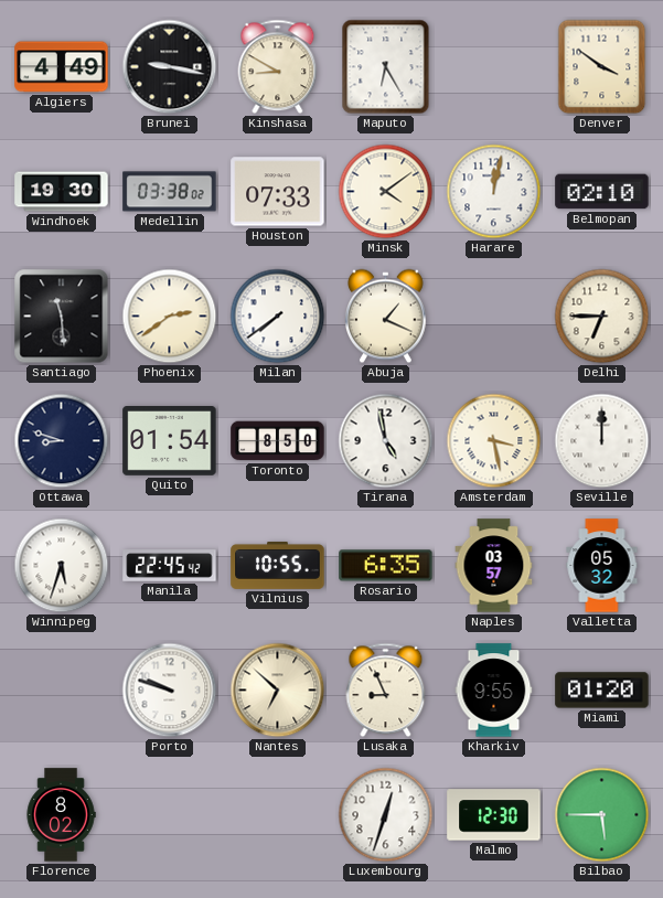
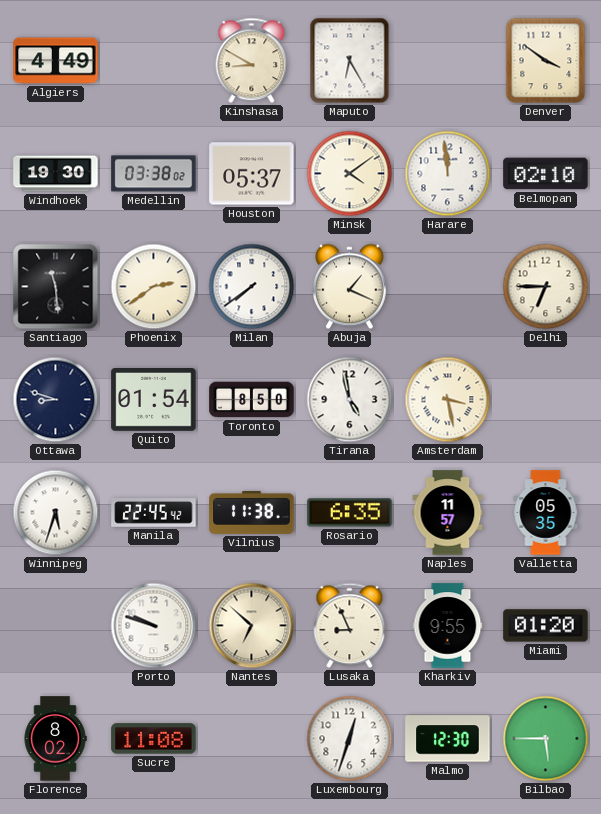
Brunei: 9:17 -> none
Houston: 07:33 -> 05:37
Harare: 12:02 -> 11:59
Seville: 12:00 -> none
Vilnius: 10:55 -> 11:38
Naples: 03:57 -> 11:57
Valletta: 05:32 -> 05:35
Sucre: none -> 11:08
